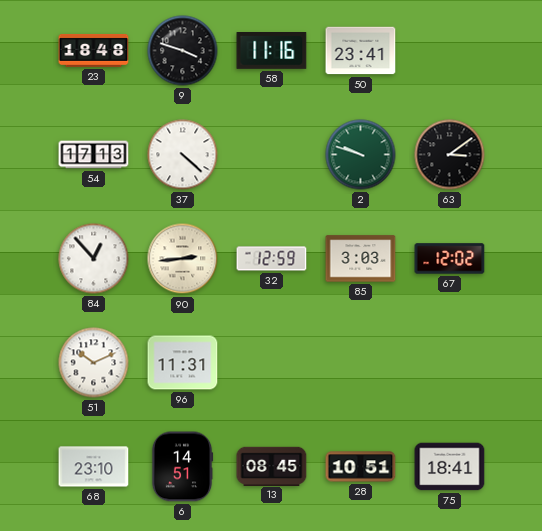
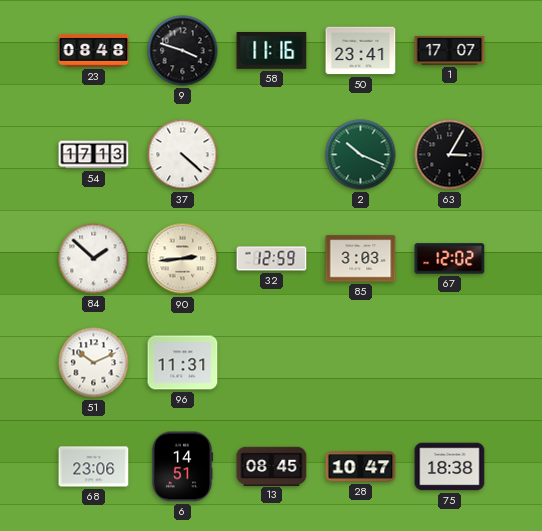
23: 18:48 -> 08:48
1: none -> 17:07
2: 9:48 -> 10:19
63: 3:09 -> 3:05
84: 12:53 -> 1:52
68: 23:10 -> 23:06
28: 10:51 -> 10:47
75: 18:41 -> 18:38
